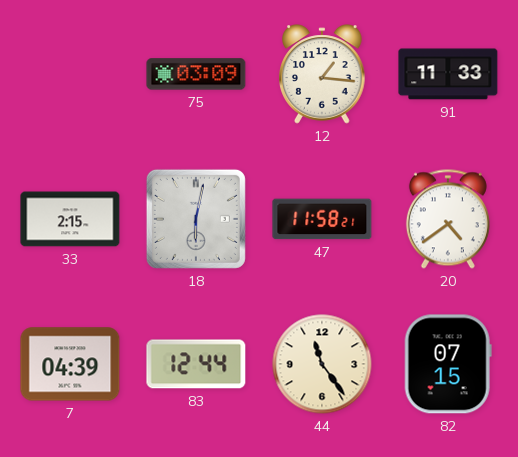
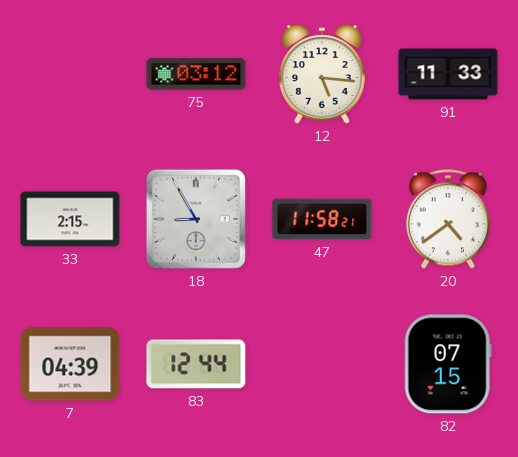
75: 03:09 -> 03:12
12: 1:16 -> 5:16
18: 6:02 -> 8:55
44: 11:24 -> none
